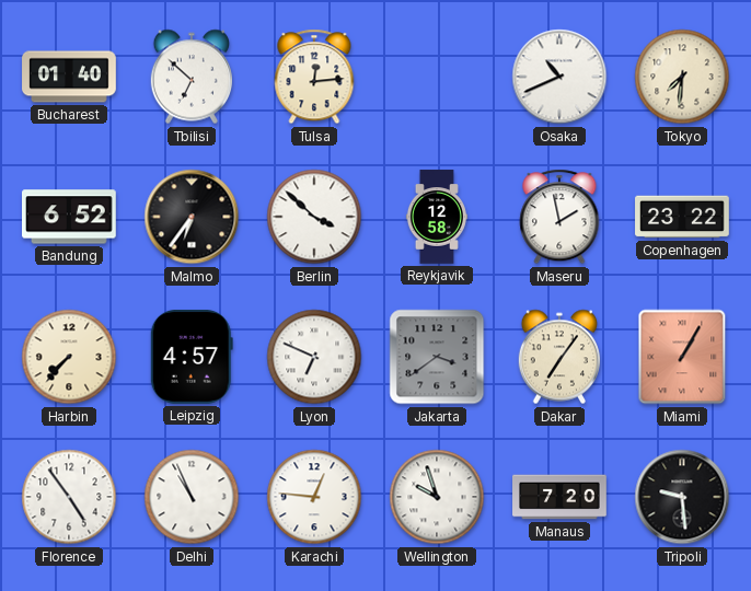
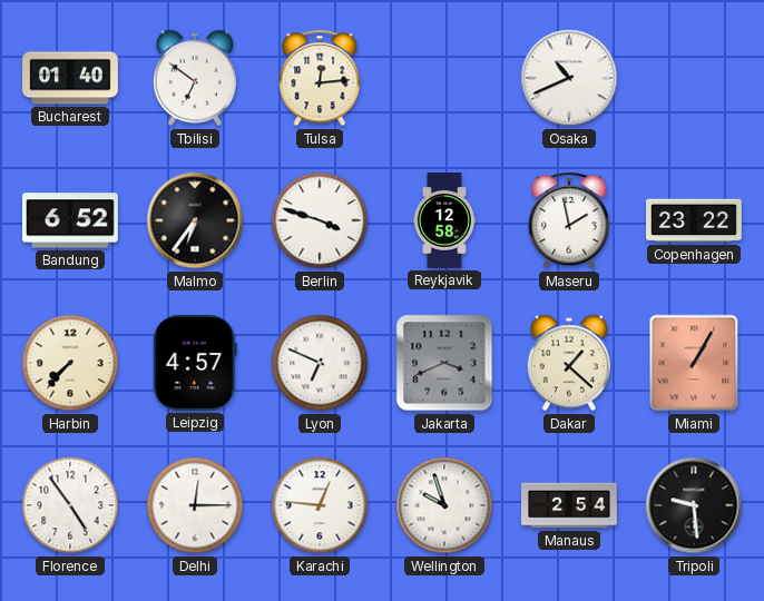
Tbilisi: 6:52 -> 6:51
Tokyo: 7:31 -> none
Berlin: 3:52 -> 3:48
Jakarta: 3:39 -> 3:41
Dakar: 7:06 -> 1:22
Delhi: 10:56 -> 12:15
Manaus: 7:20 -> 2:54
